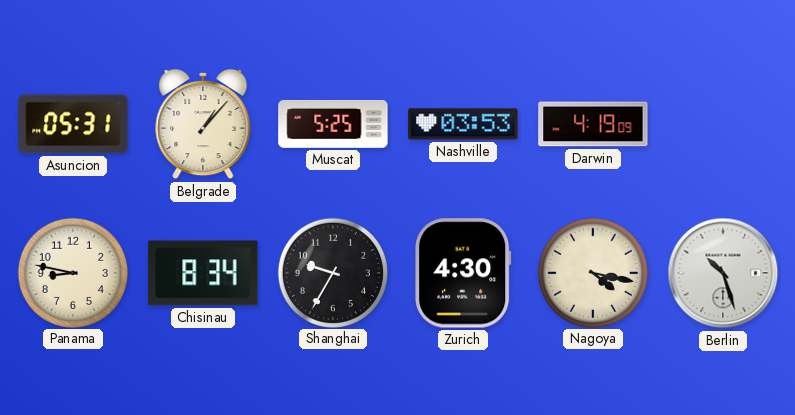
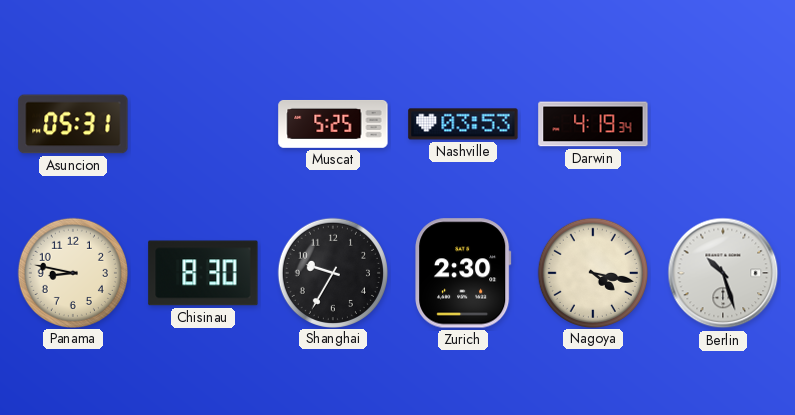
Belgrade: 1:07 -> none
Darwin: 4:19:09 -> 4:19:34
Chisinau: 8:34 -> 8:30
Zurich: 4:30 -> 2:30
